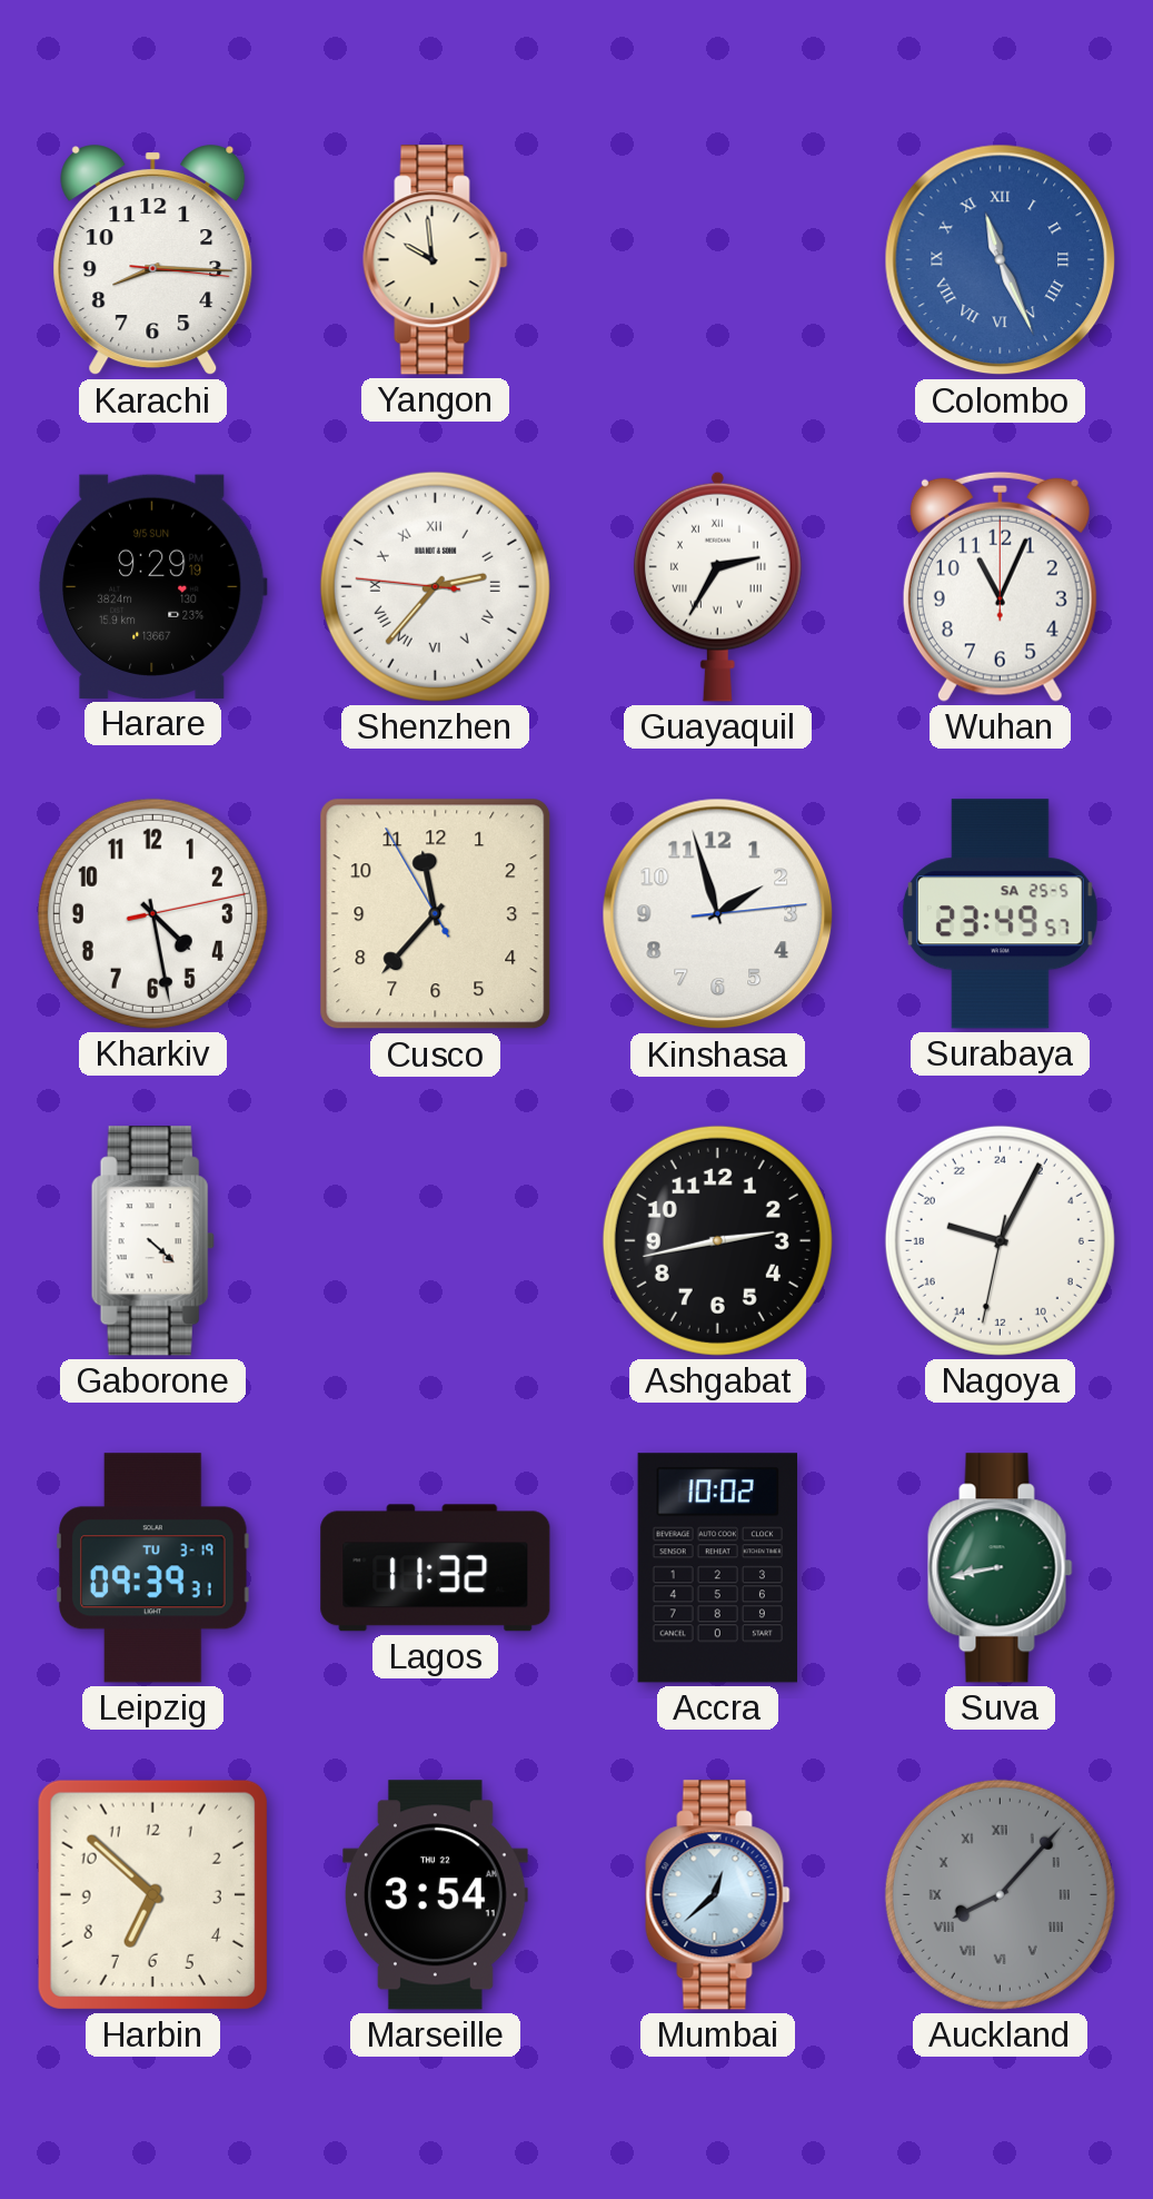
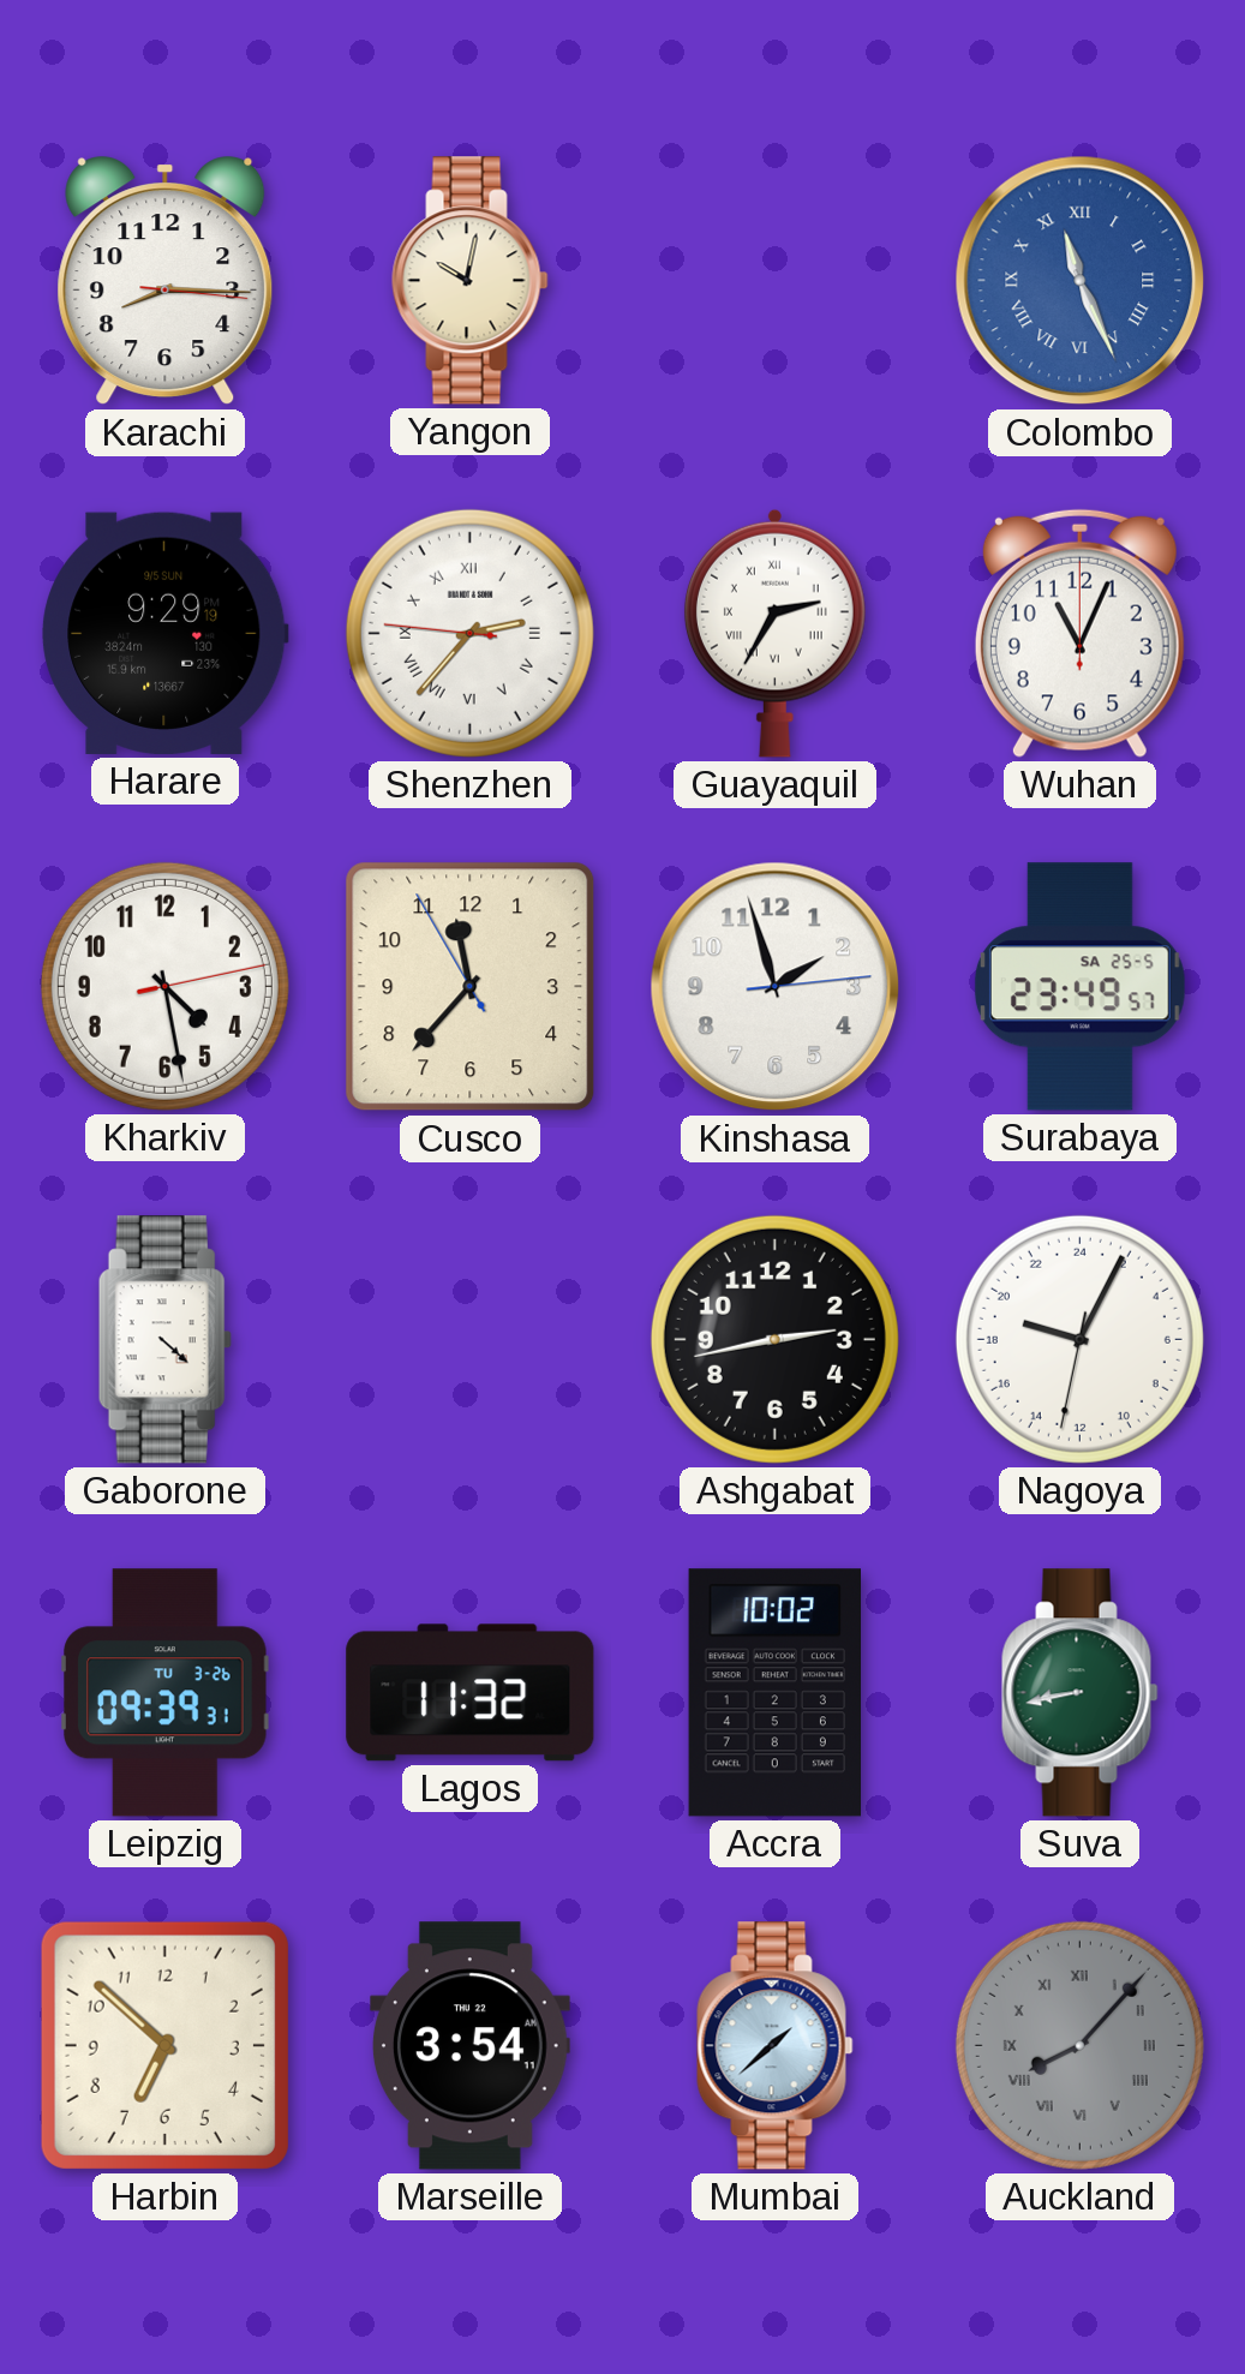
Yangon: 9:59 -> 10:02
Leipzig date: TU 3-19 -> TU 3-26
Mumbai: 12:38 -> 1:38
